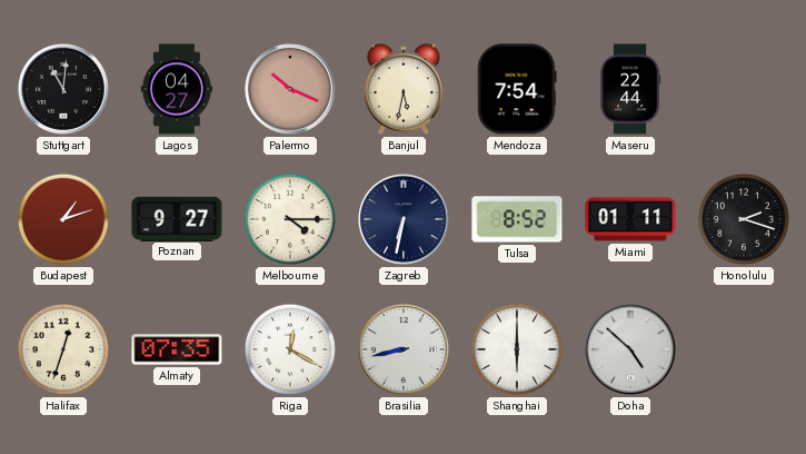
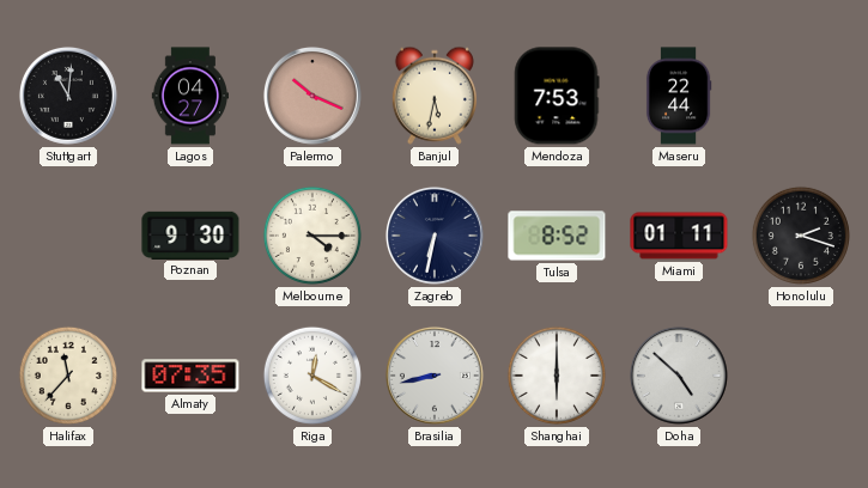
Mendoza: 7:54 -> 7:53
Budapest: 1:12 -> none
Poznan: 9:27 -> 9:30
Halifax: 12:33 -> 11:37
